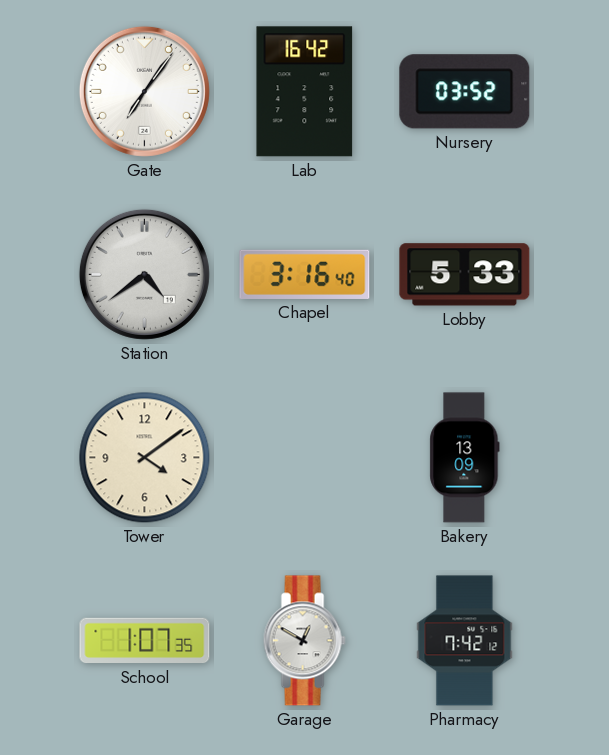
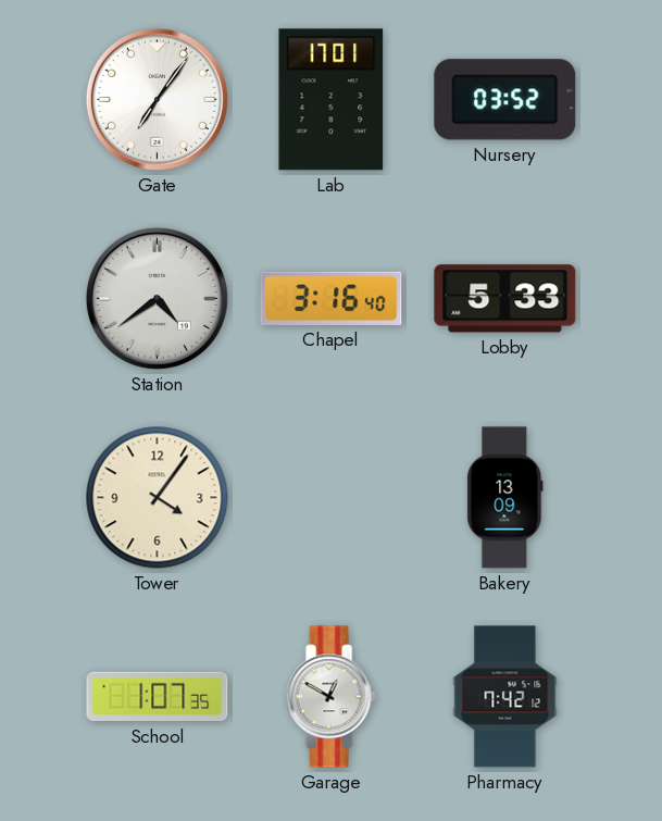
Lab: 16:42 -> 17:01
Tower: 4:09 -> 4:06
